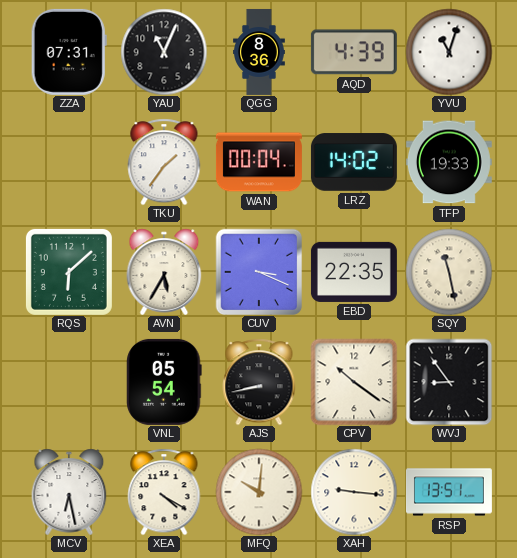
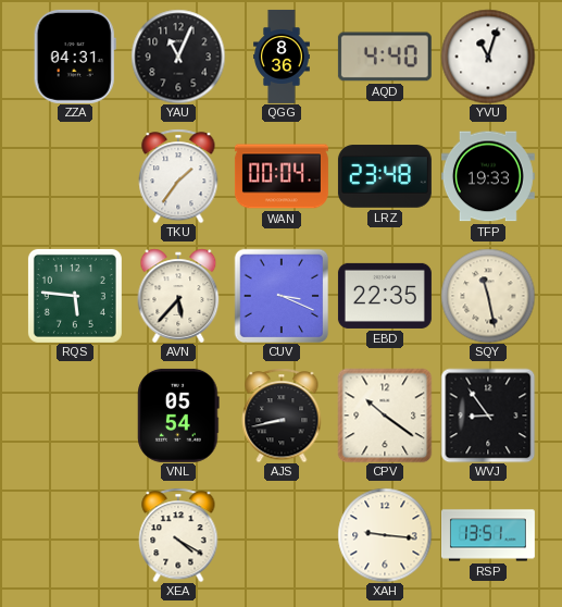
ZZA: 07:31 -> 04:31
AQD: 4:39 -> 4:40
LRZ: 14:02 -> 23:48
RQS: 6:08 -> 5:46
AVN: 5:35 -> 5:37
MCV: 6:28 -> none
MFQ: 10:01 -> none
